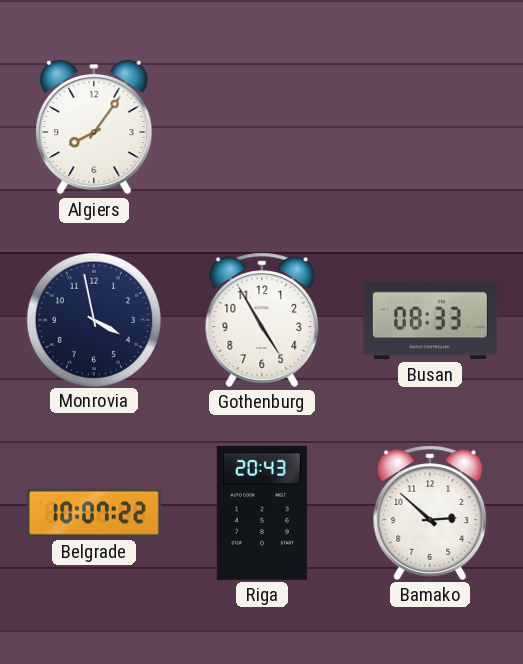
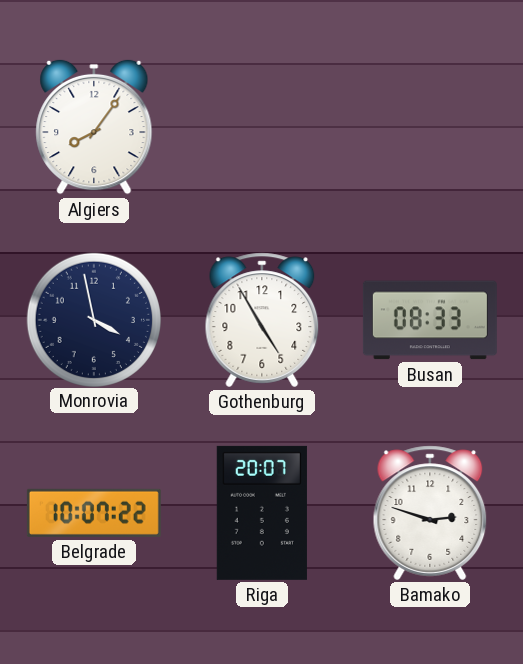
Riga: 20:43 -> 20:07
Bamako: 2:52 -> 2:48
